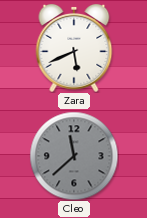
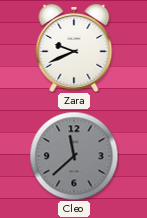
Zara: 5:41 -> 9:41
